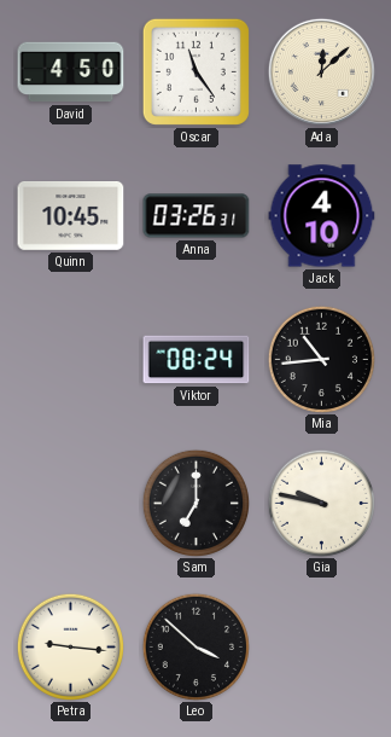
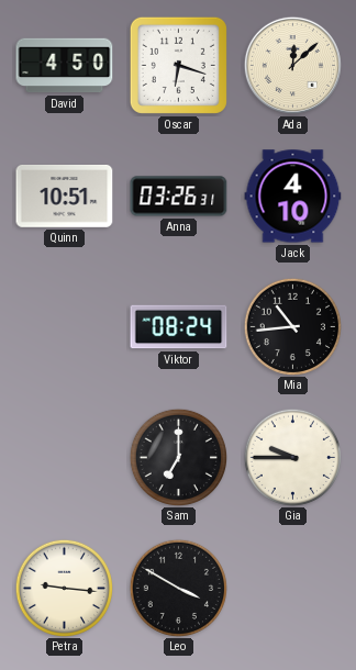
Oscar: 11:24 -> 6:18
Quinn: 10:45 -> 10:51
Gia: 9:47 -> 9:45
Leo: 3:52 -> 3:50
